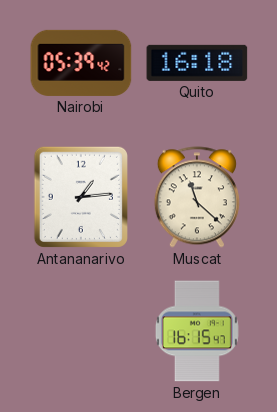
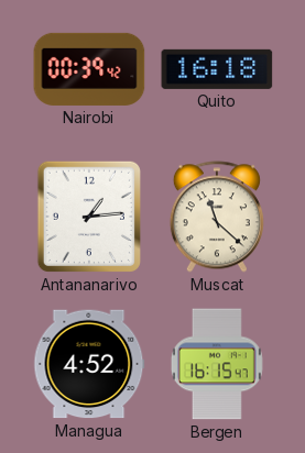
Nairobi: 05:39 -> 00:39
Managua: none -> 4:52
